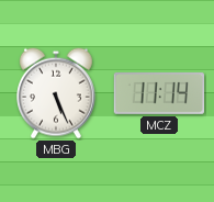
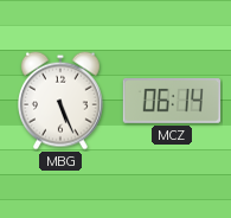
MCZ: 11:14 -> 06:14
